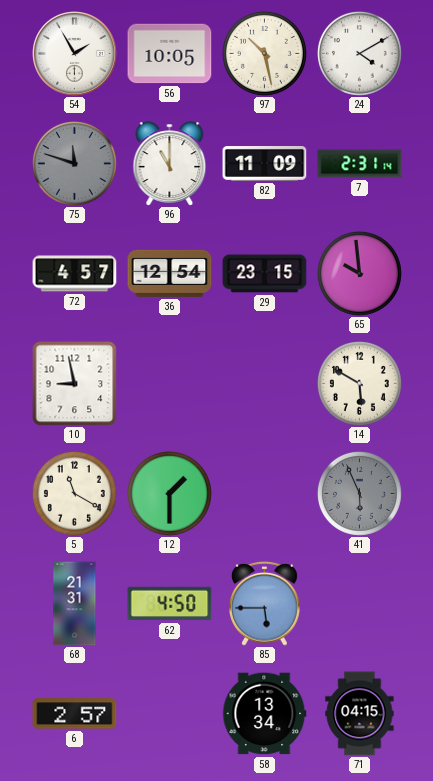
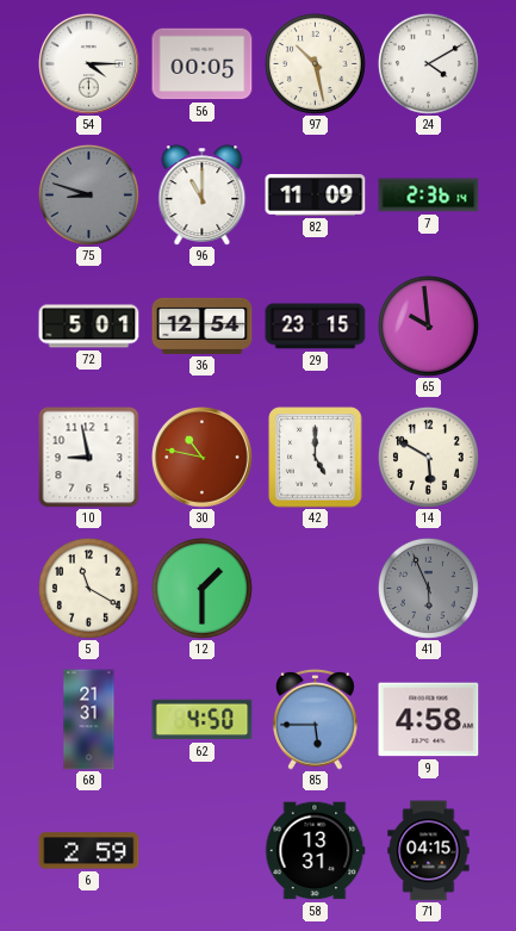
54: 1:55 -> 4:15
56: 10:05 -> 00:05
75: 11:48 -> 8:48
7: 2:31 -> 2:36
72: 4:57 -> 5:01
30: none -> 10:47
42: none -> 5:00
9: none -> 4:58
6: 2:57 -> 2:59
58: 13:34 -> 13:31
